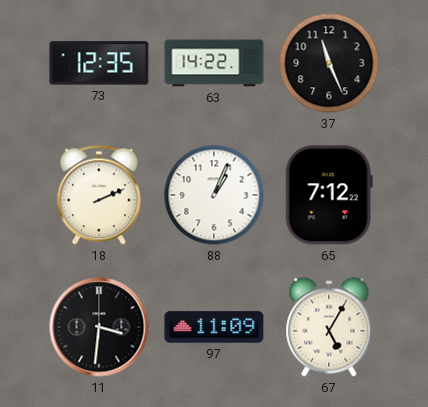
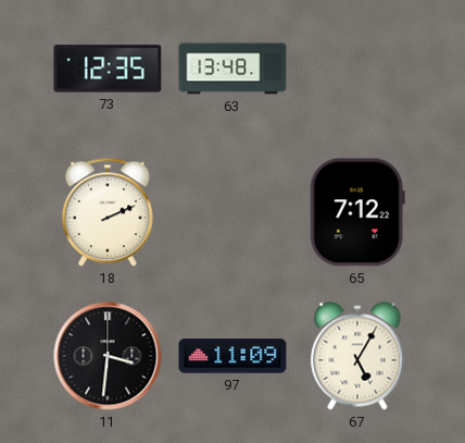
63: 14:22 -> 13:48
37: 11:26 -> none
88: 1:04 -> none
